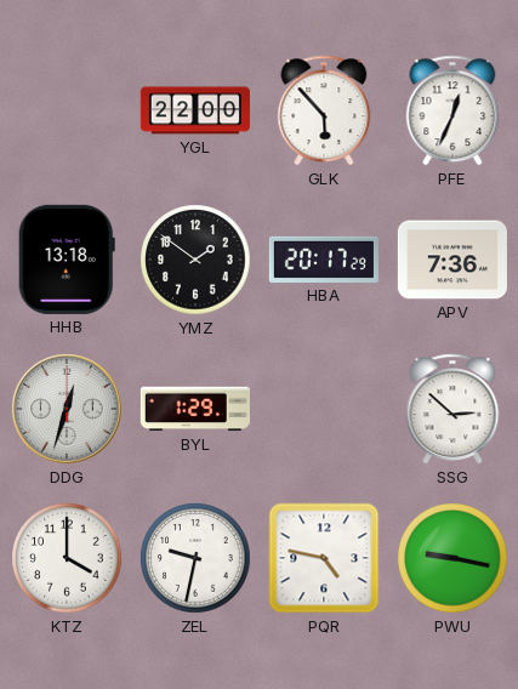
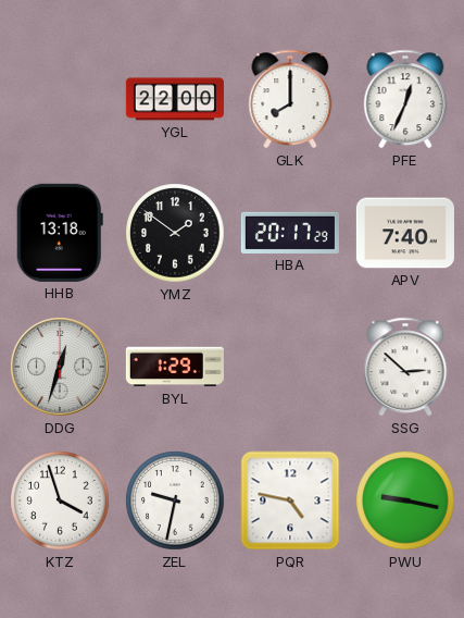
GLK: 5:53 -> 8:00
APV: 7:36 -> 7:40
KTZ: 4:00 -> 3:57
